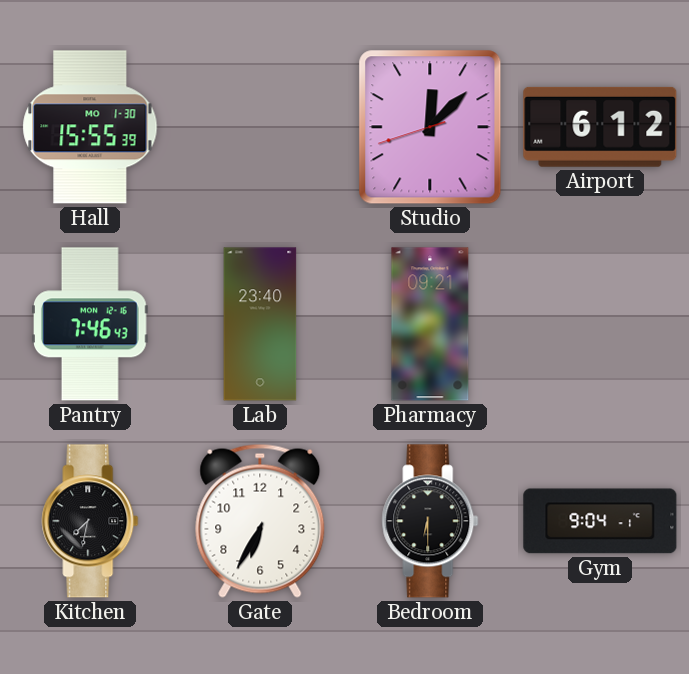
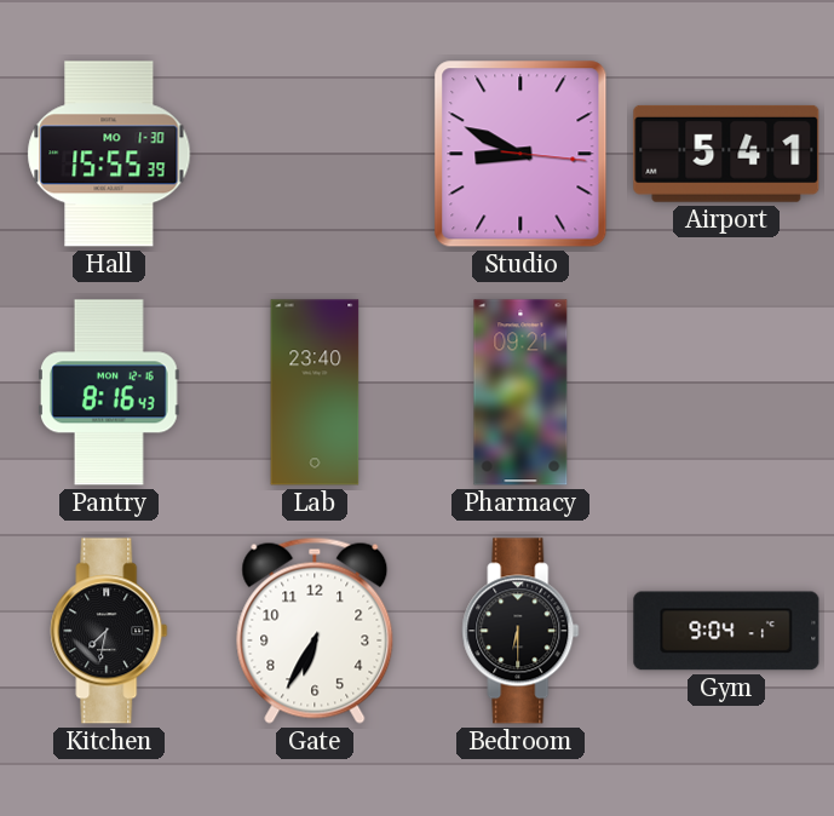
Studio: 12:07 -> 8:49
Airport: 6:12 -> 5:41
Pantry: 7:46 -> 8:16
